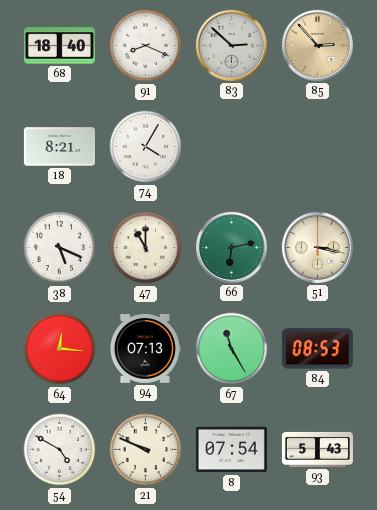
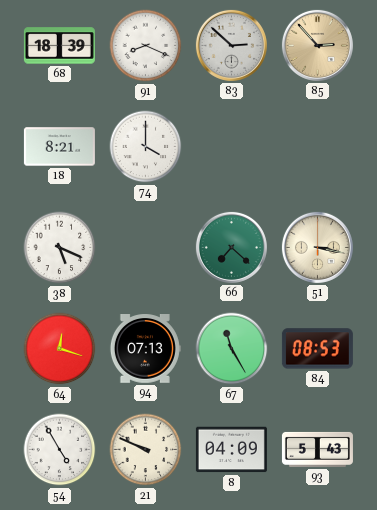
68: 18:40 -> 18:39
74: 4:05 -> 4:00
47: 11:00 -> none
66: 6:13 -> 7:22
64: 12:16 -> 12:18
54: 4:50 -> 4:55
8: 07:54 -> 04:09
